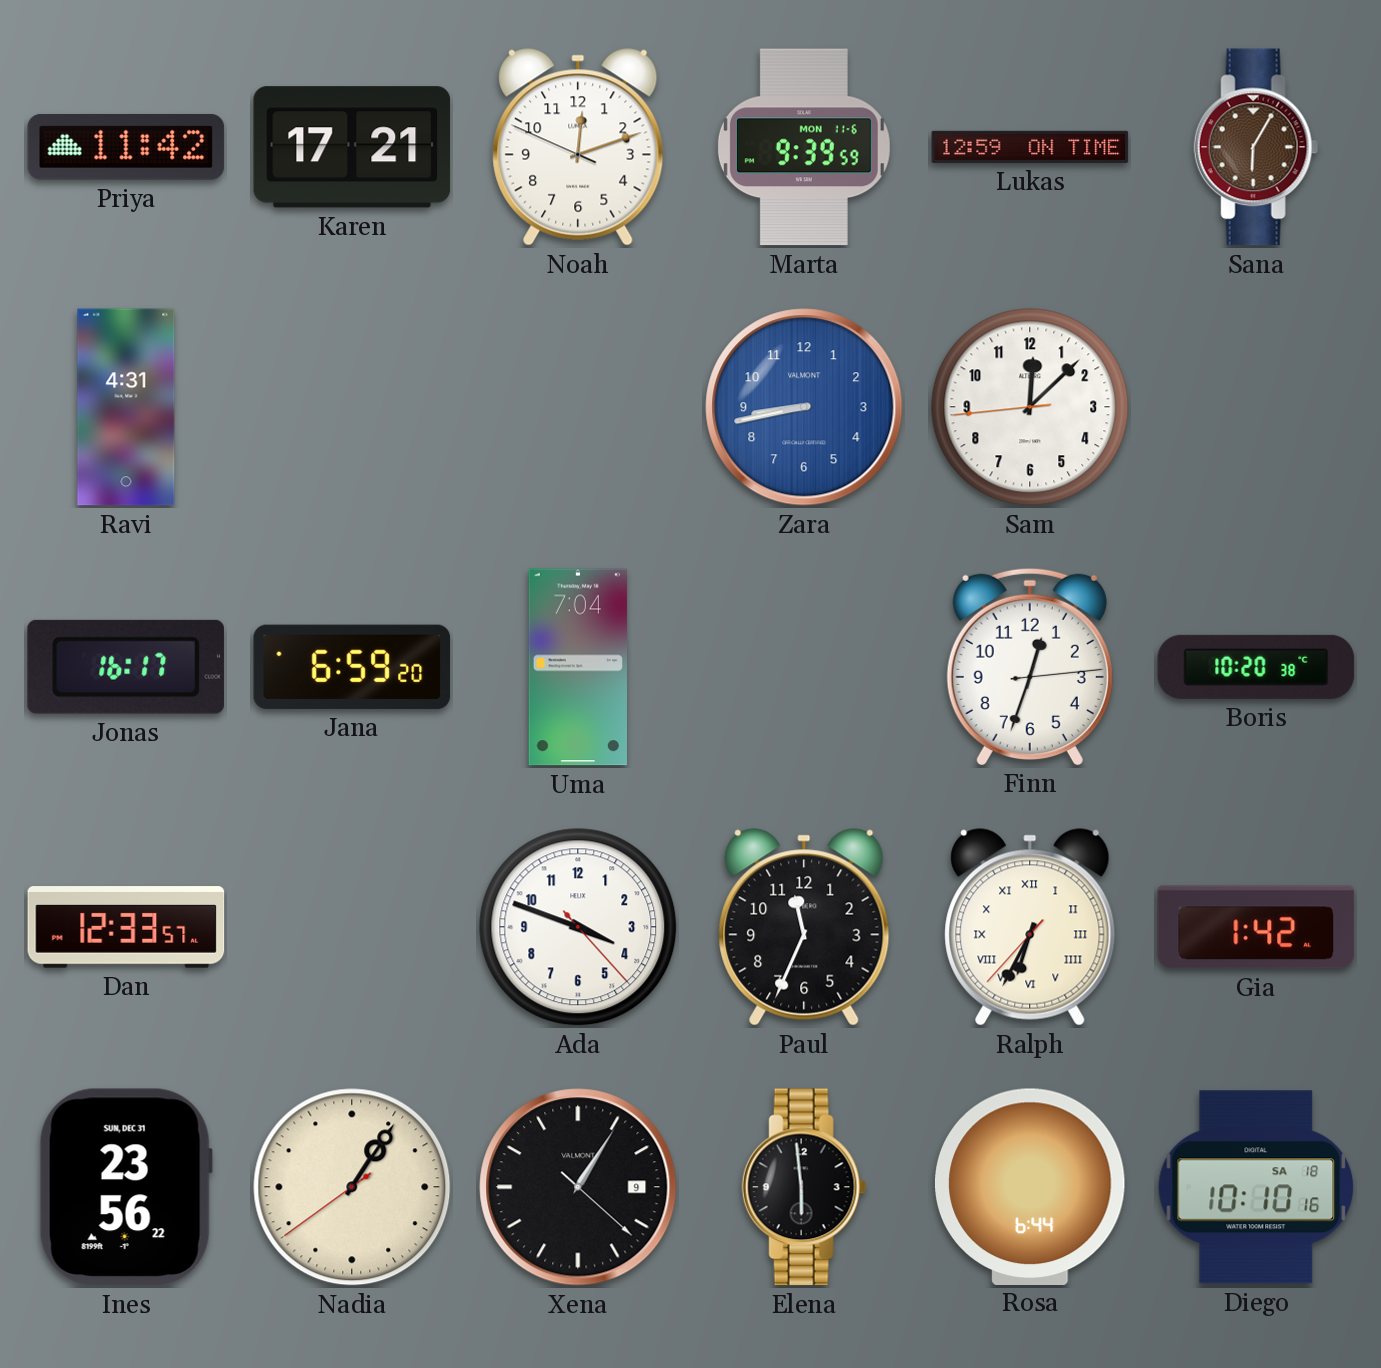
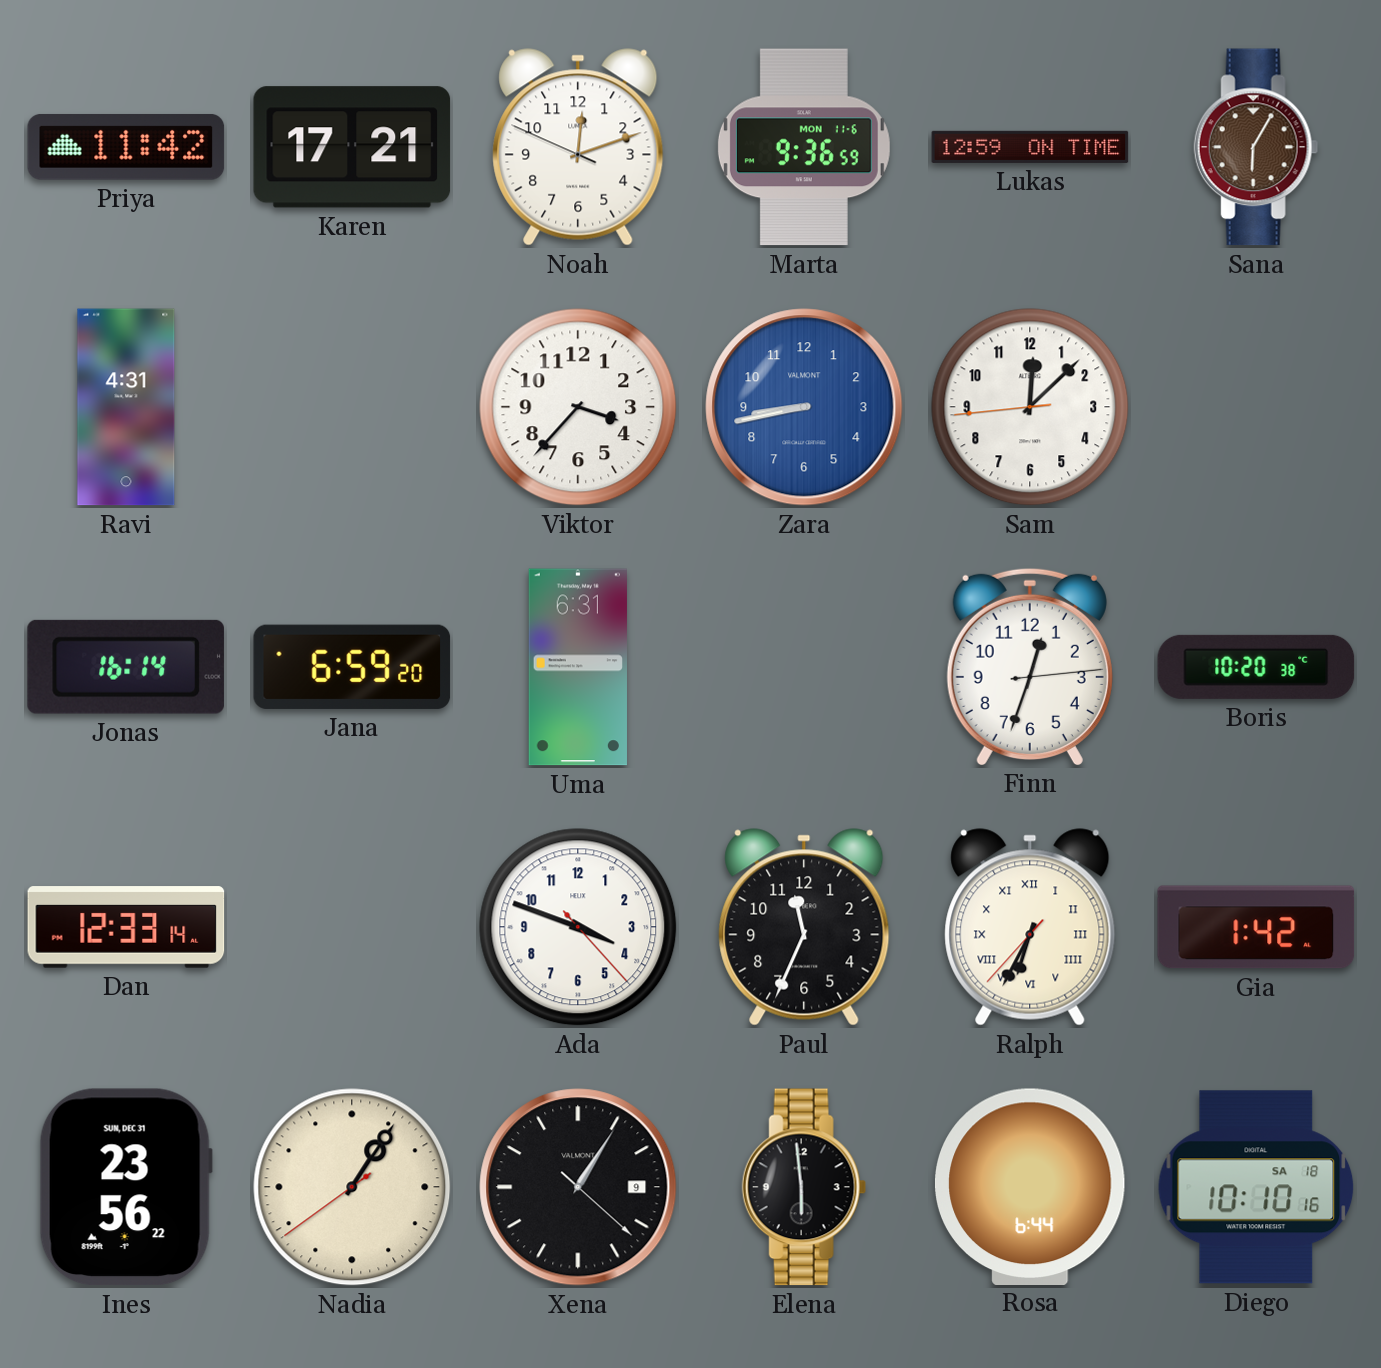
Marta: 9:39 -> 9:36
Viktor: none -> 3:37
Jonas: 16:17 -> 16:14
Uma: 7:04 -> 6:31
Dan: 12:33:57 -> 12:33:14
